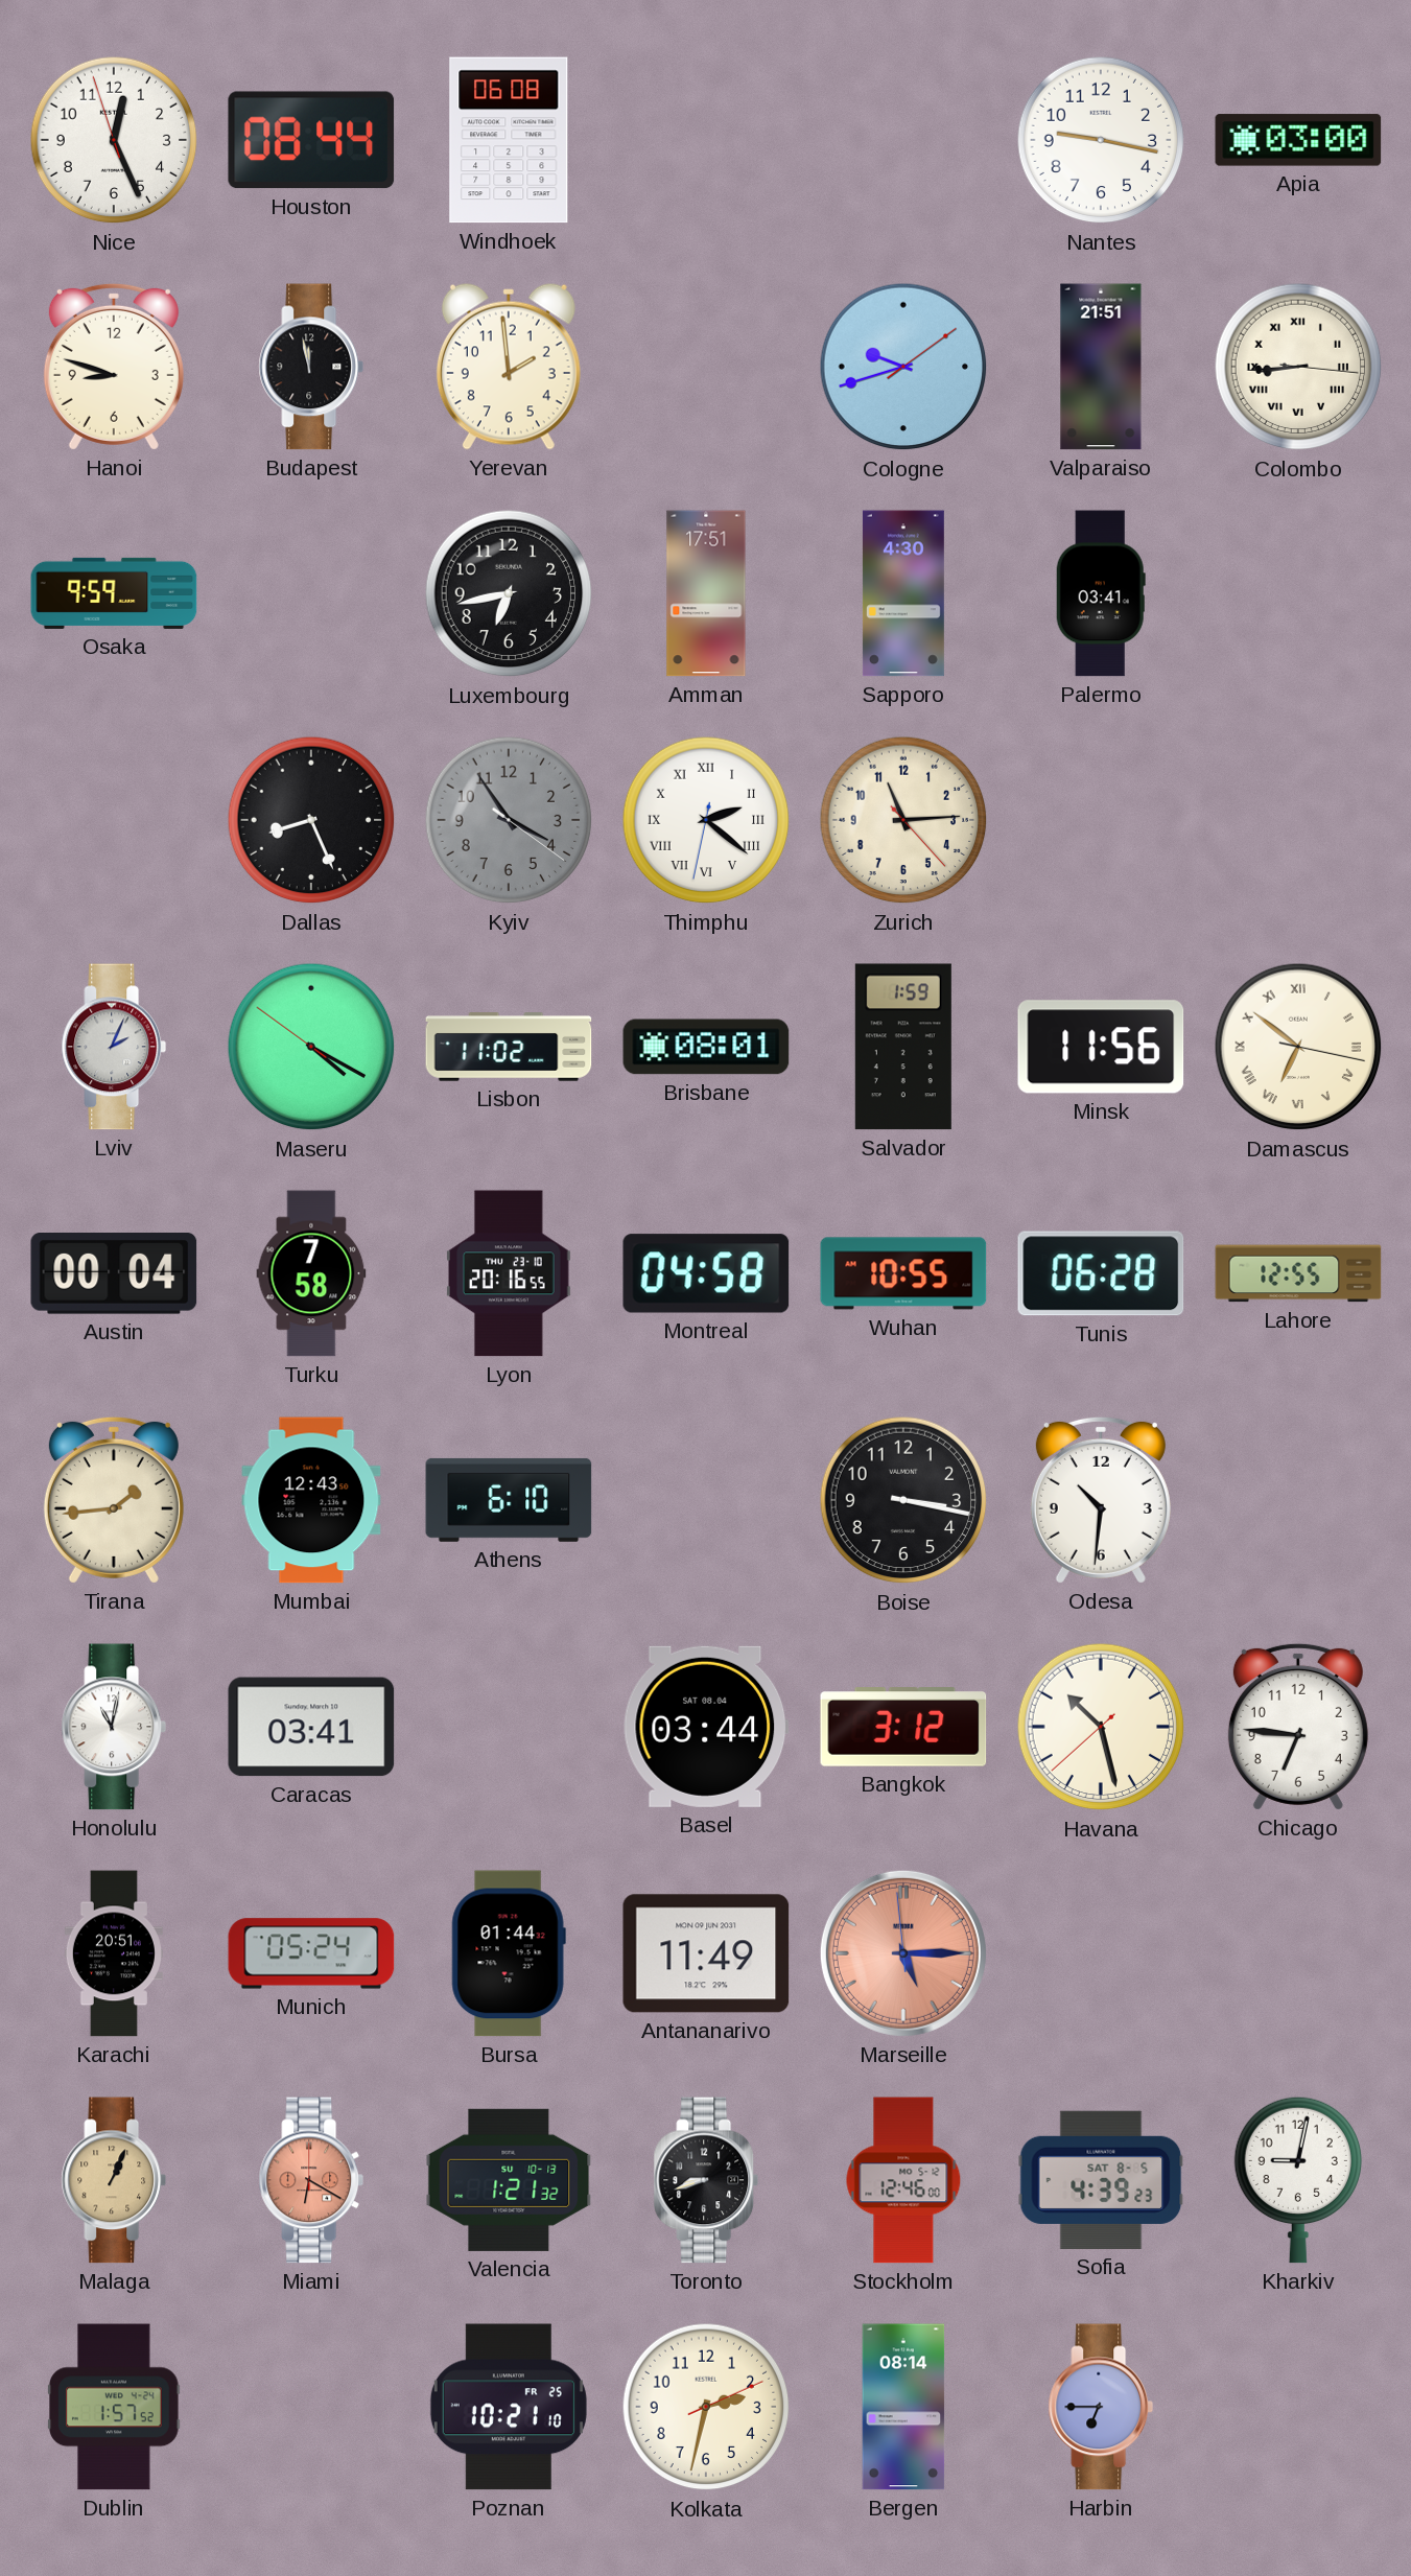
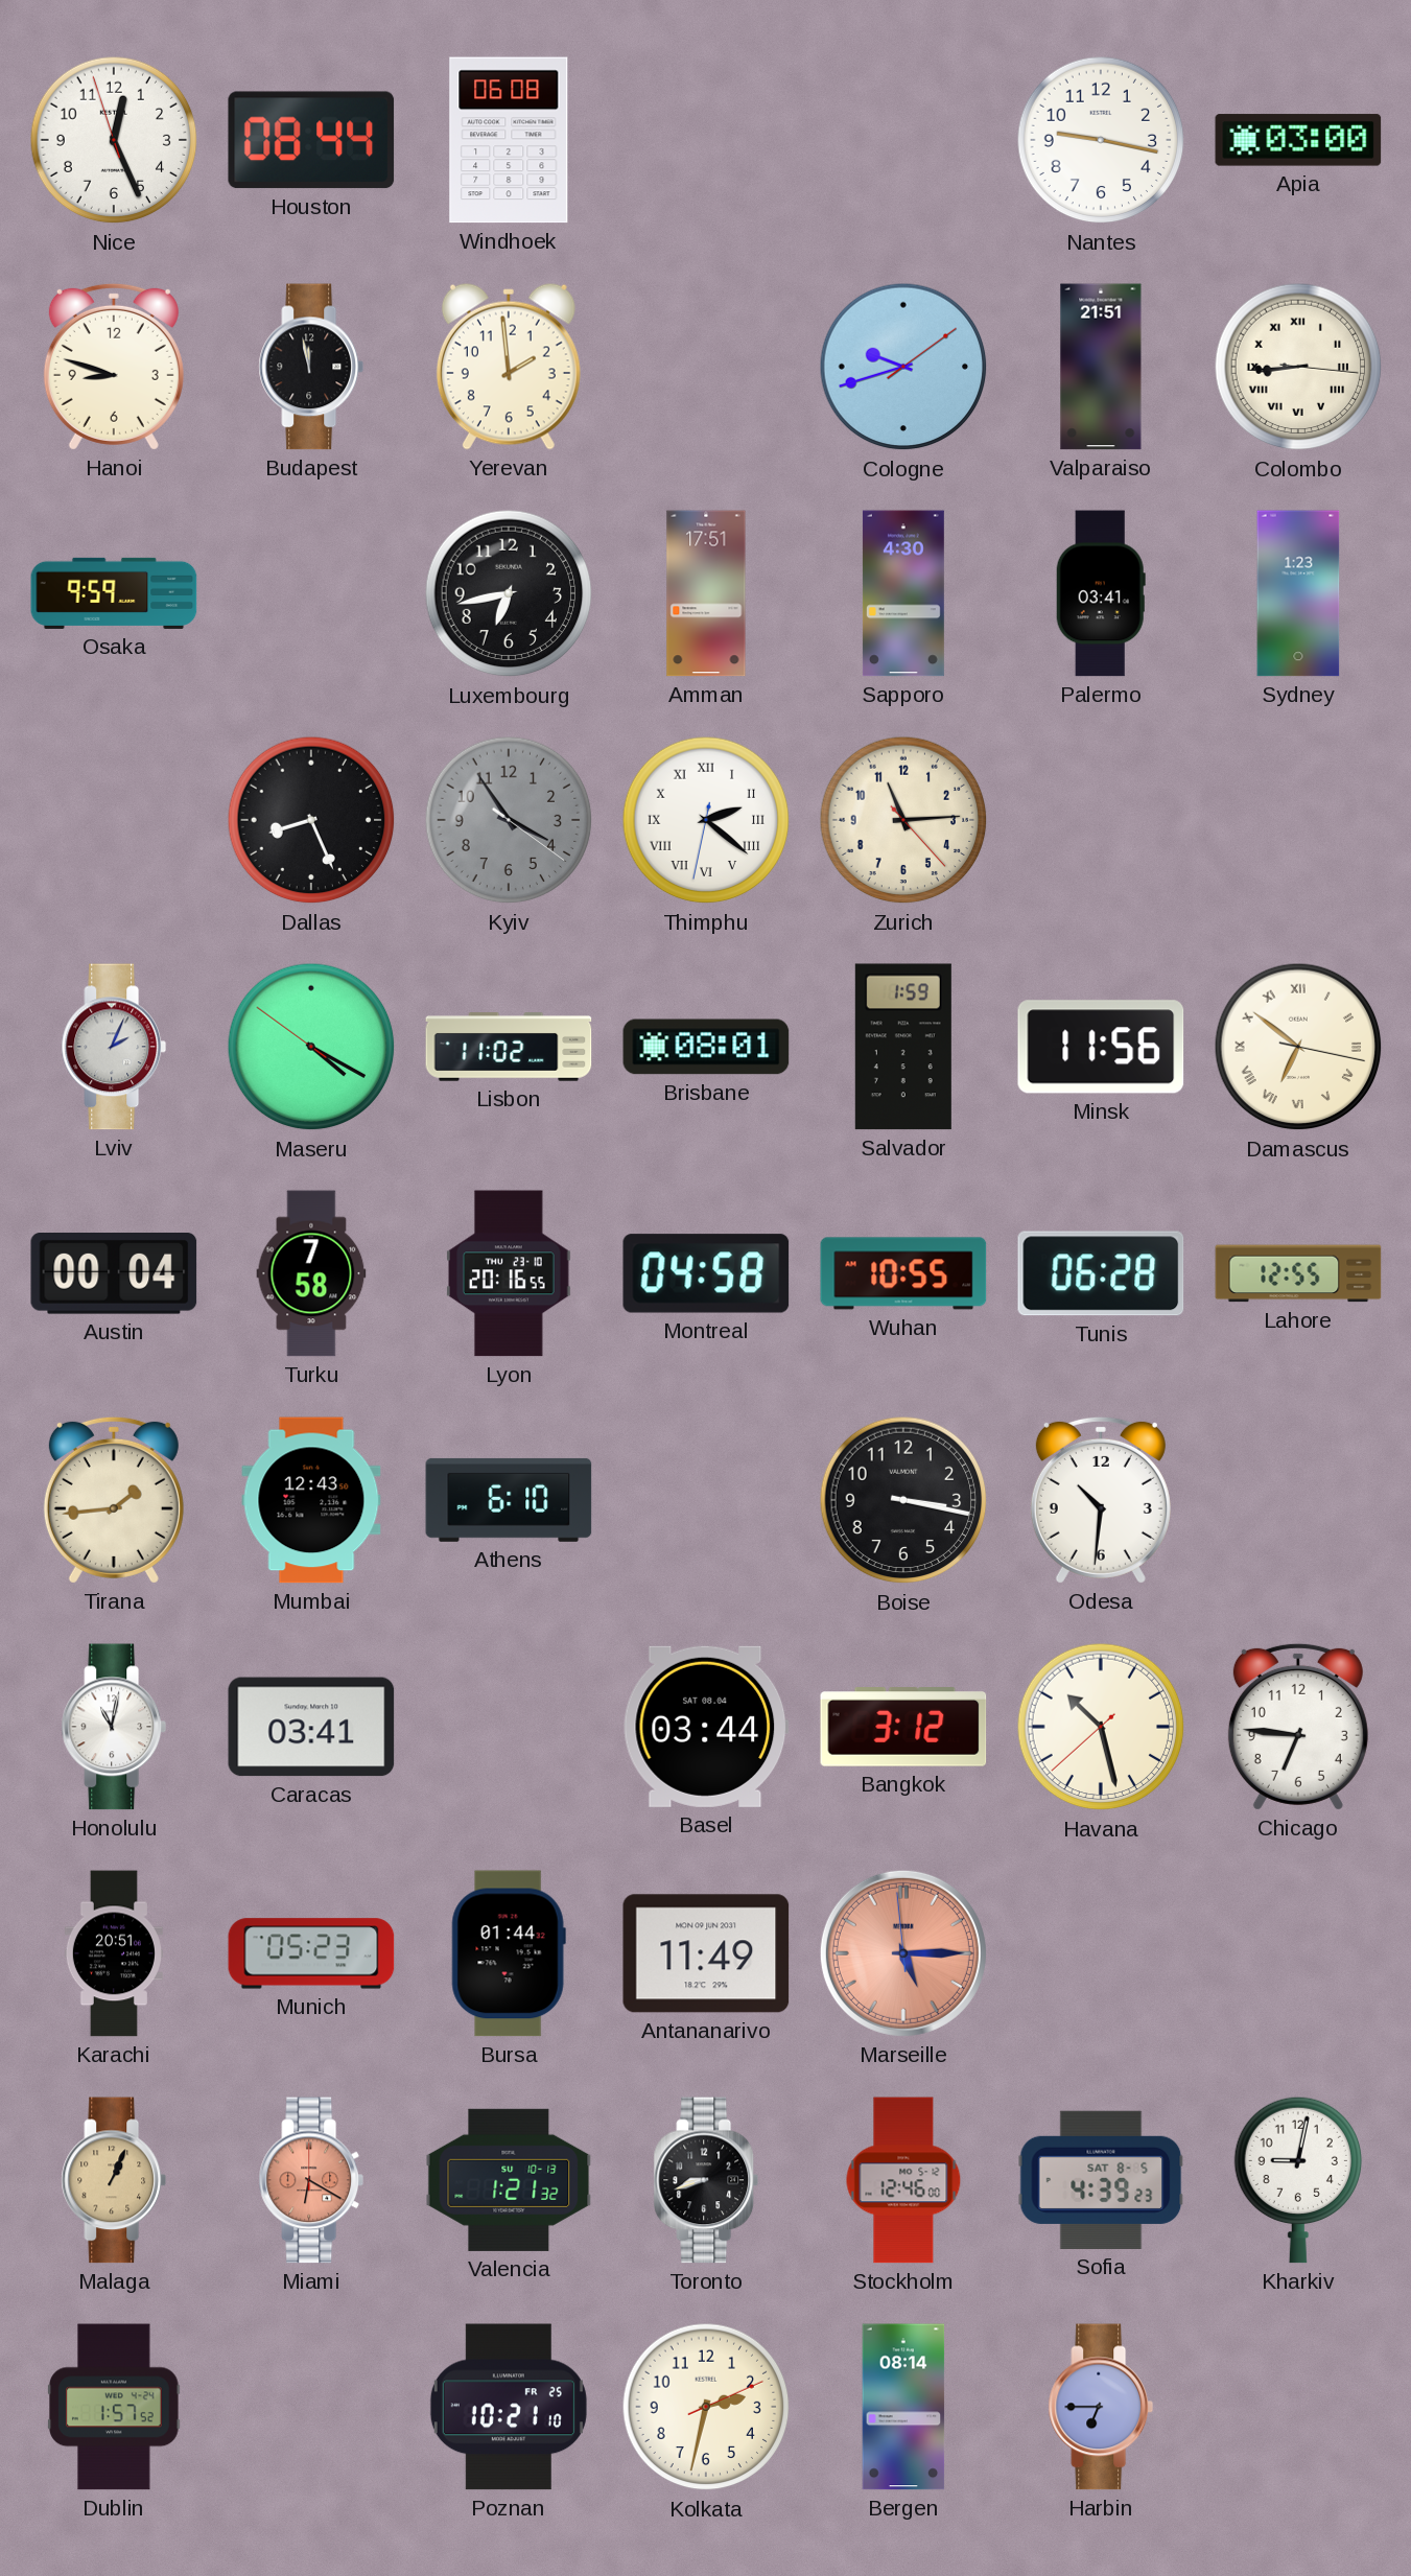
Sydney: none -> 1:23
Munich: 05:24 -> 05:23
